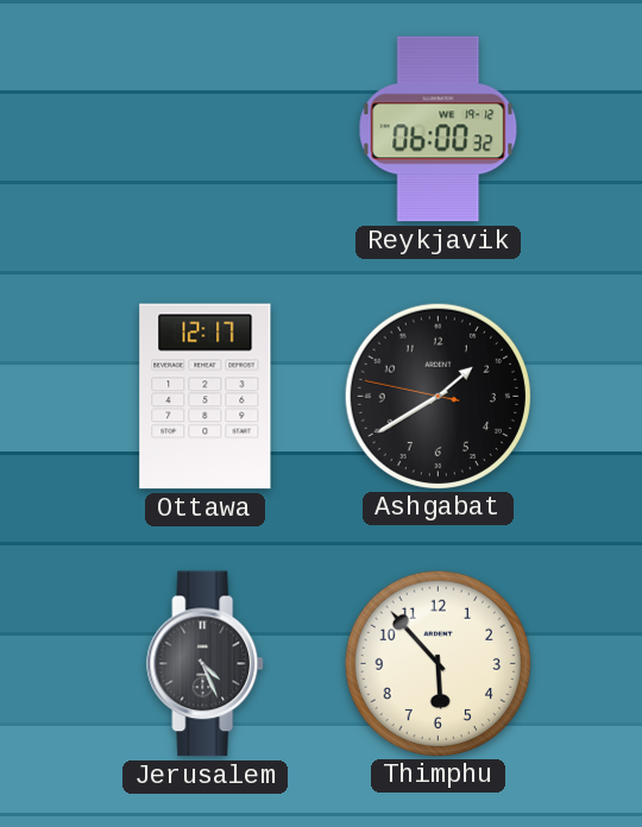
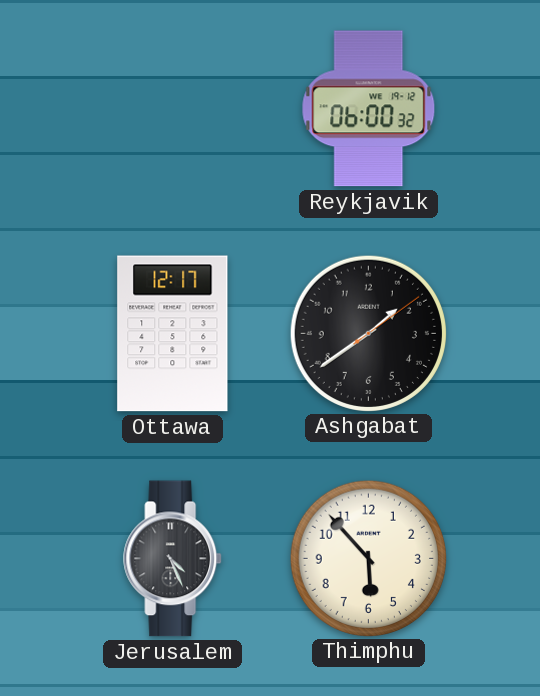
Ashgabat: 1:39:47 -> 1:39:09
